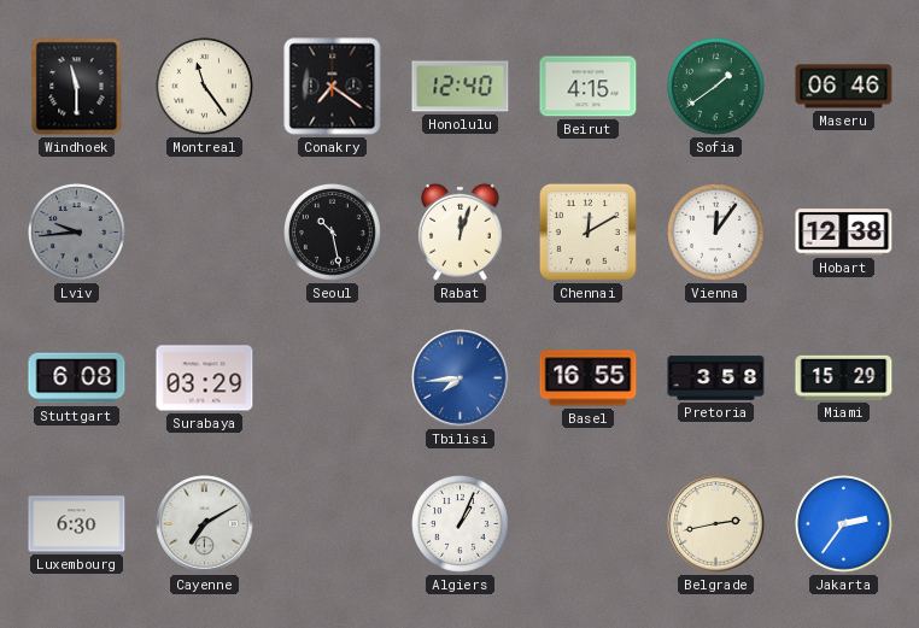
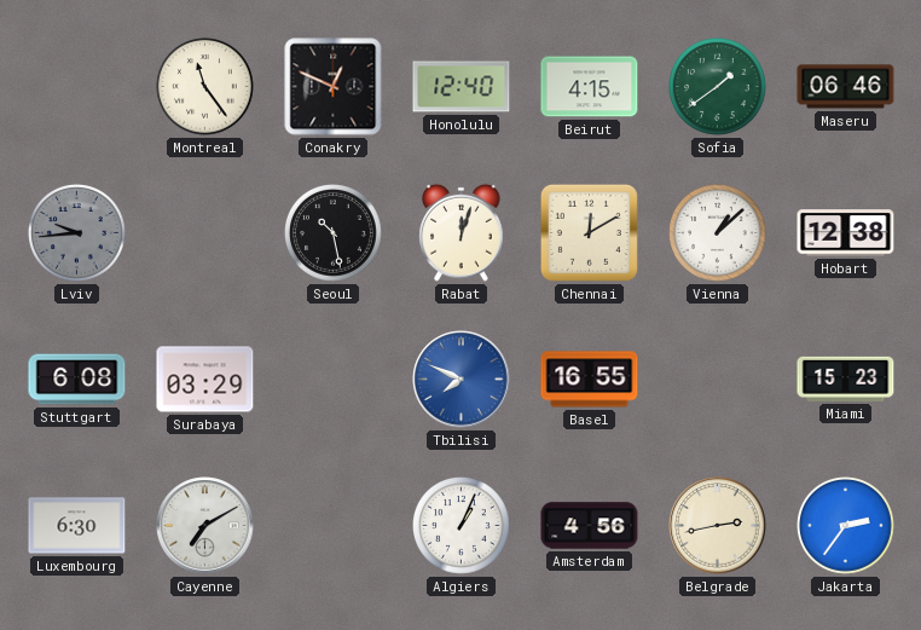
Windhoek: 11:30 -> none
Conakry: 7:21 -> 12:49
Vienna: 12:06 -> 1:08
Tbilisi: 7:44 -> 7:49
Pretoria: 3:58 -> none
Miami: 15:29 -> 15:23
Amsterdam: none -> 4:56
